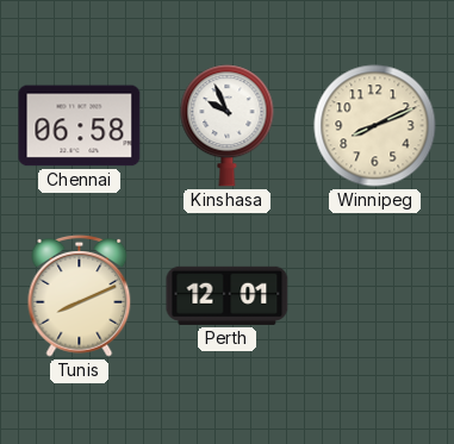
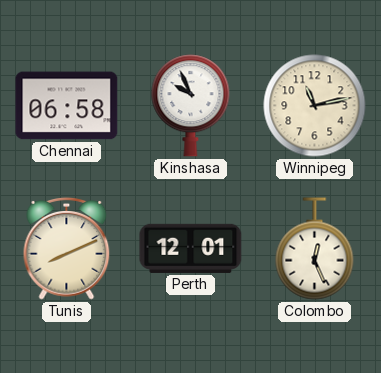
Winnipeg: 8:11 -> 11:13
Colombo: none -> 12:26
